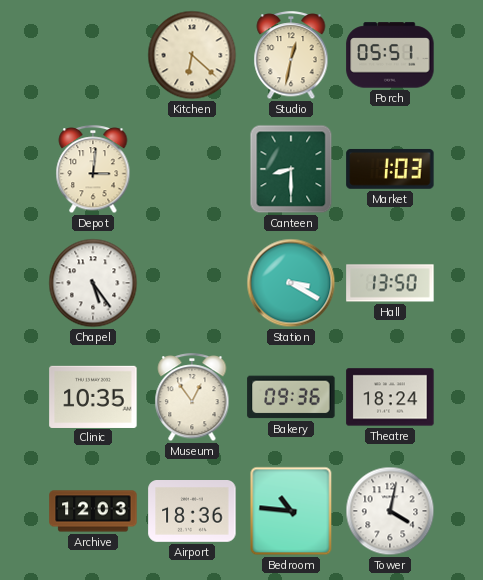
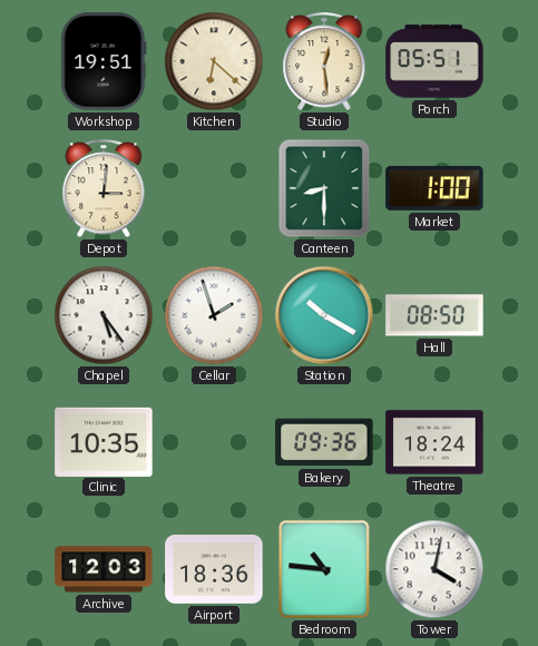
Workshop: none -> 19:51
Studio: 12:32 -> 12:29
Market: 1:03 -> 1:00
Cellar: none -> 1:57
Station: 3:20 -> 10:20
Hall: 13:50 -> 08:50
Museum: 12:54 -> none
